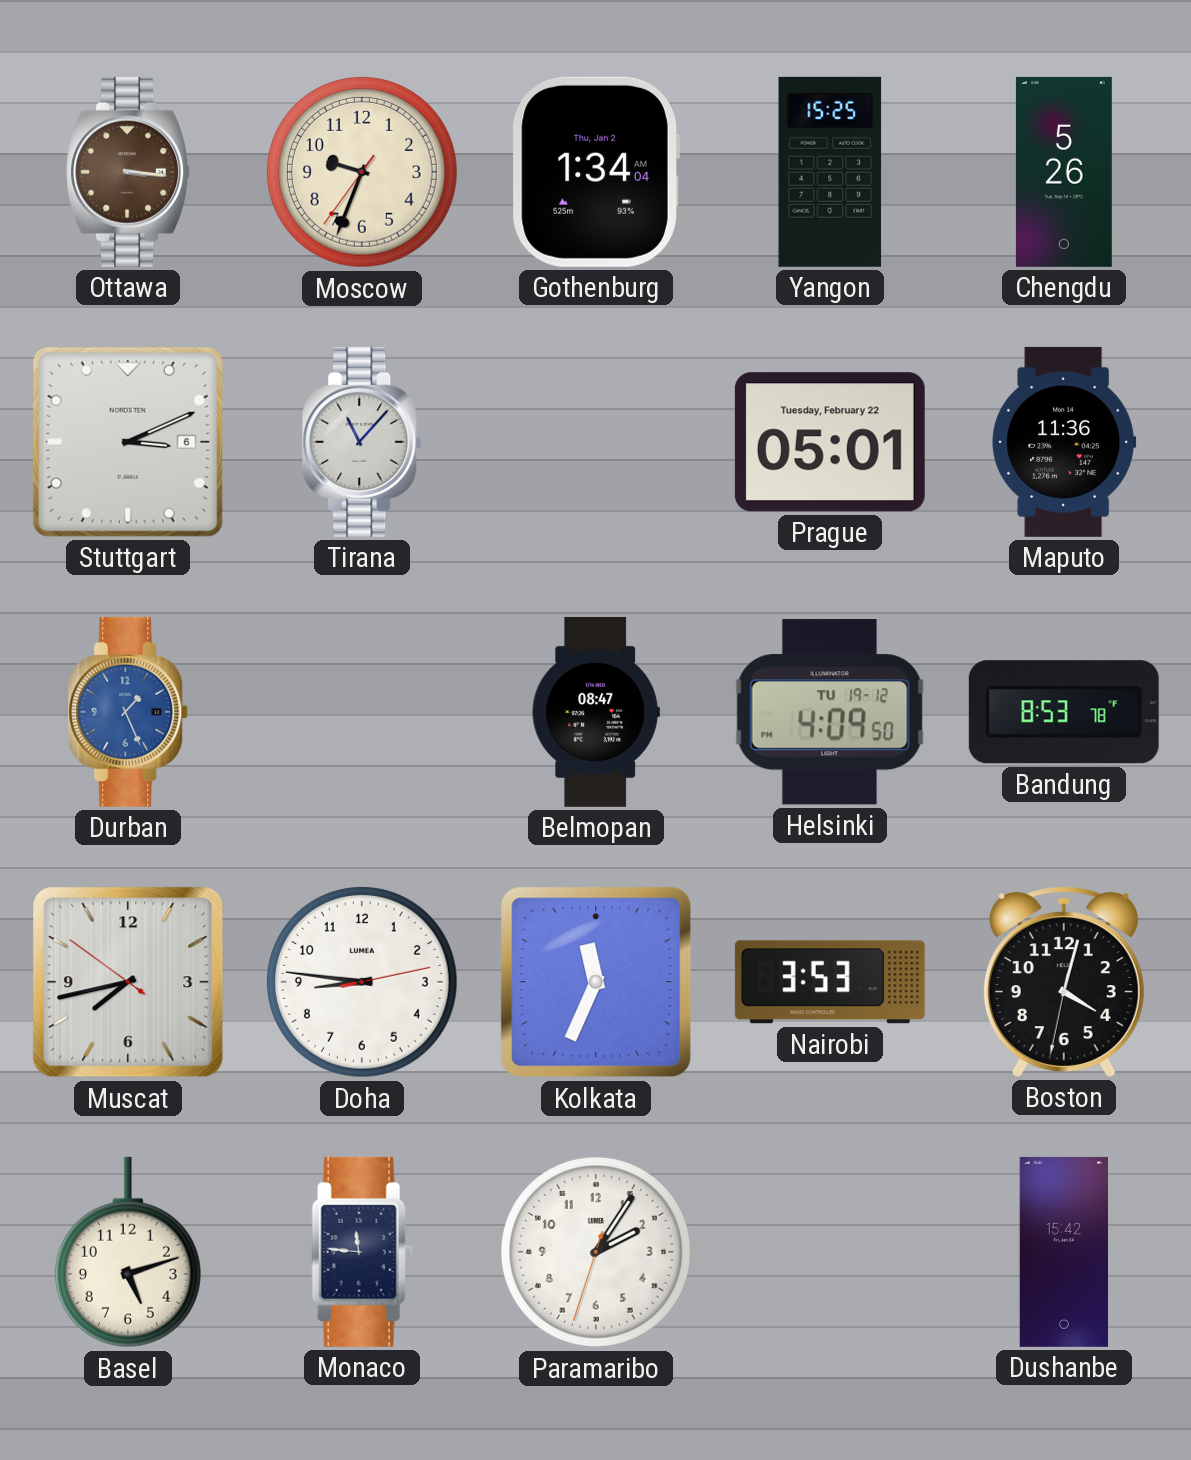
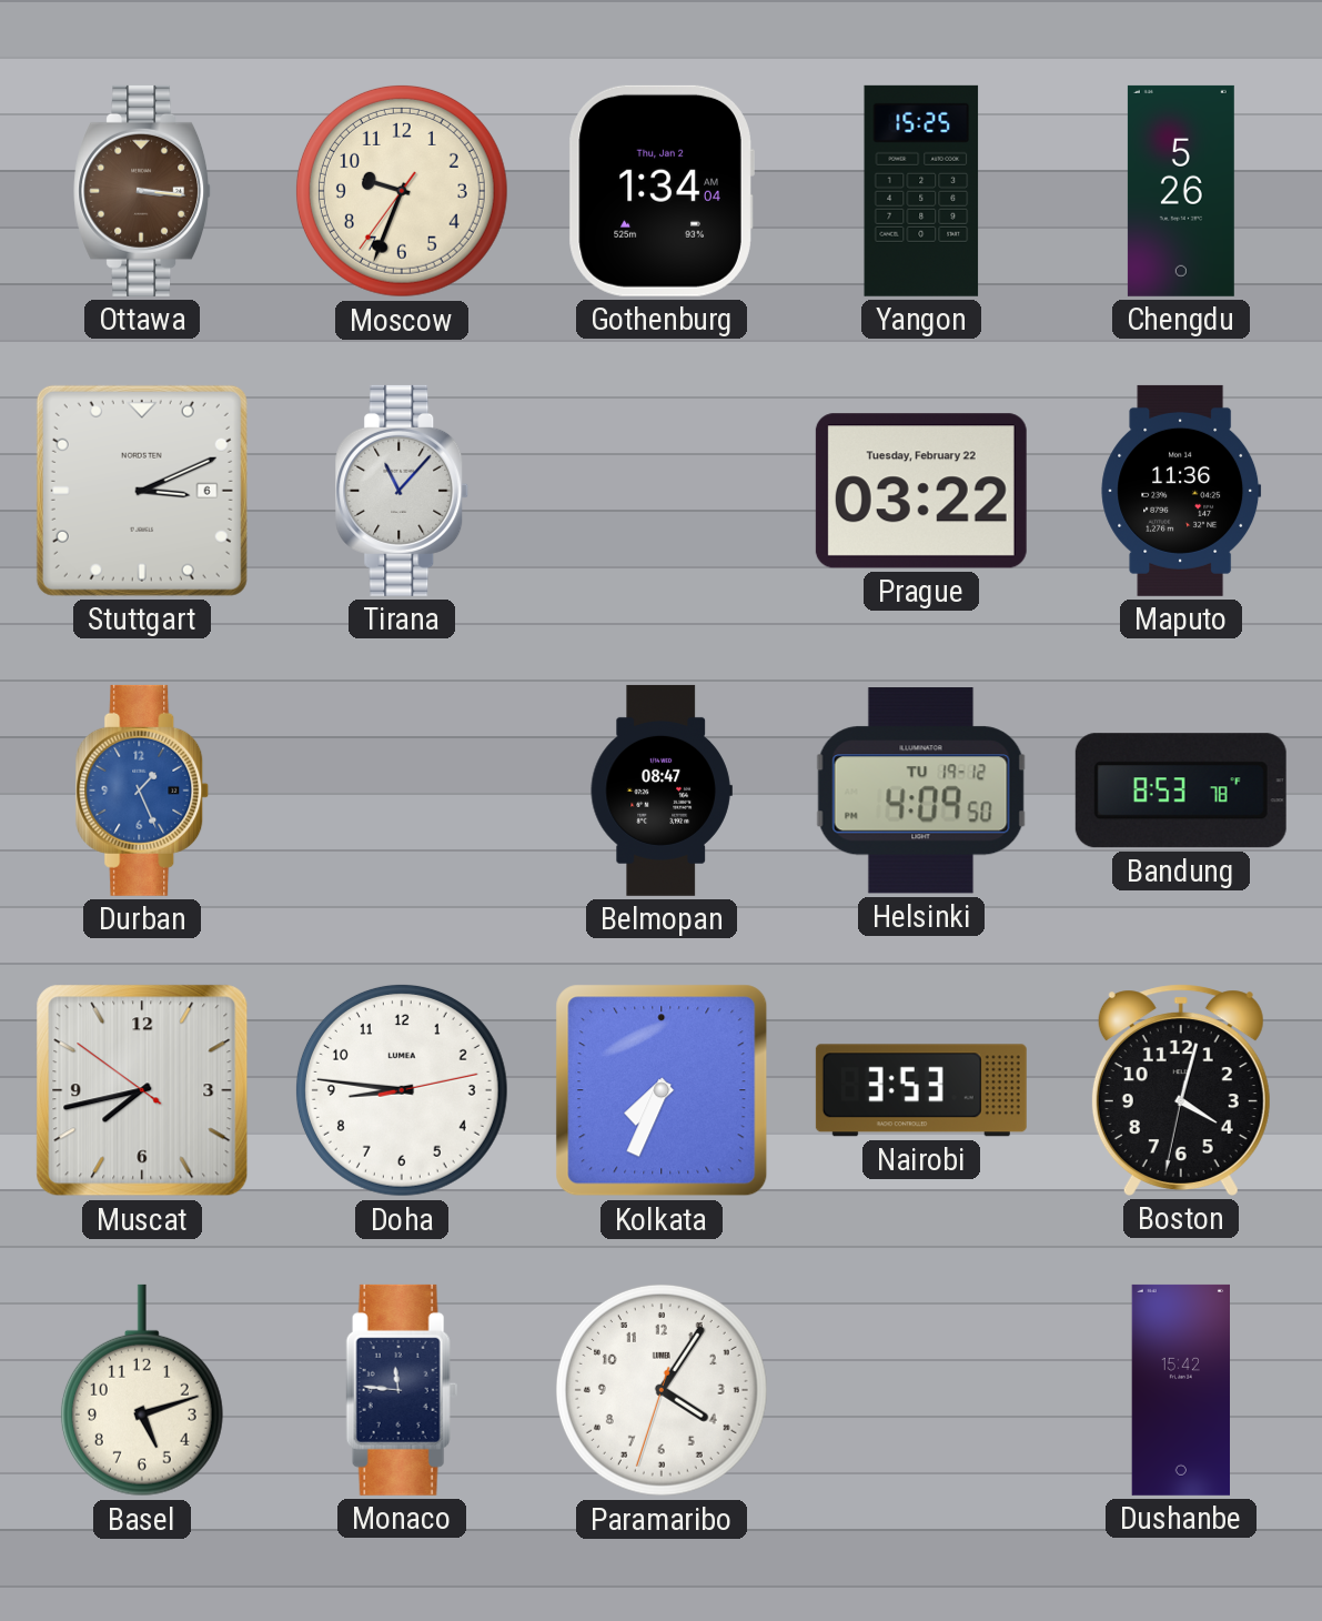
Prague: 05:01 -> 03:22
Kolkata: 11:34 -> 7:34
Paramaribo: 2:05 -> 4:05
